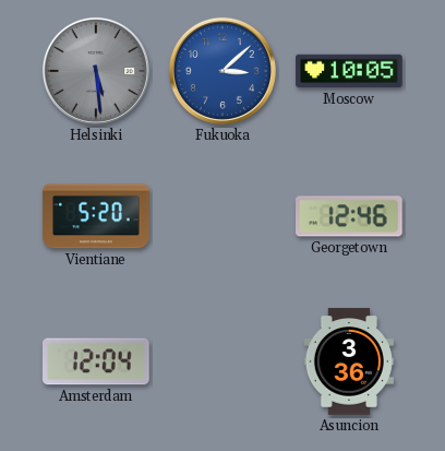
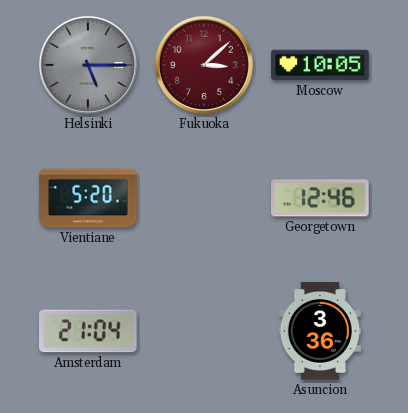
Helsinki: 5:29 -> 5:15
Fukuoka dial: blue -> burgundy
Amsterdam: 12:04 -> 21:04
